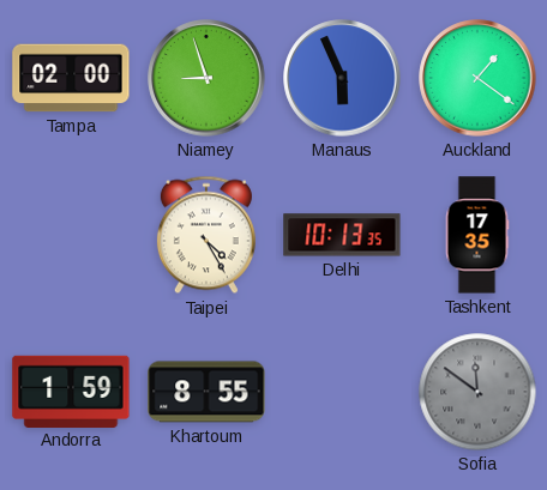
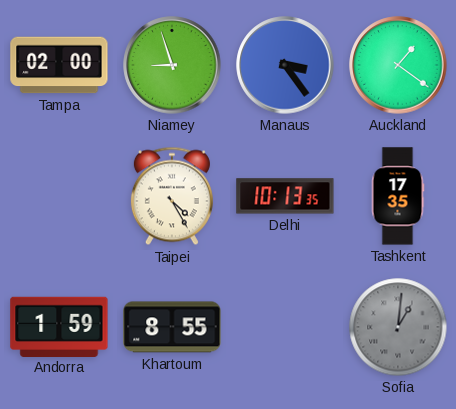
Manaus: 5:56 -> 3:24
Sofia: 11:51 -> 1:01
